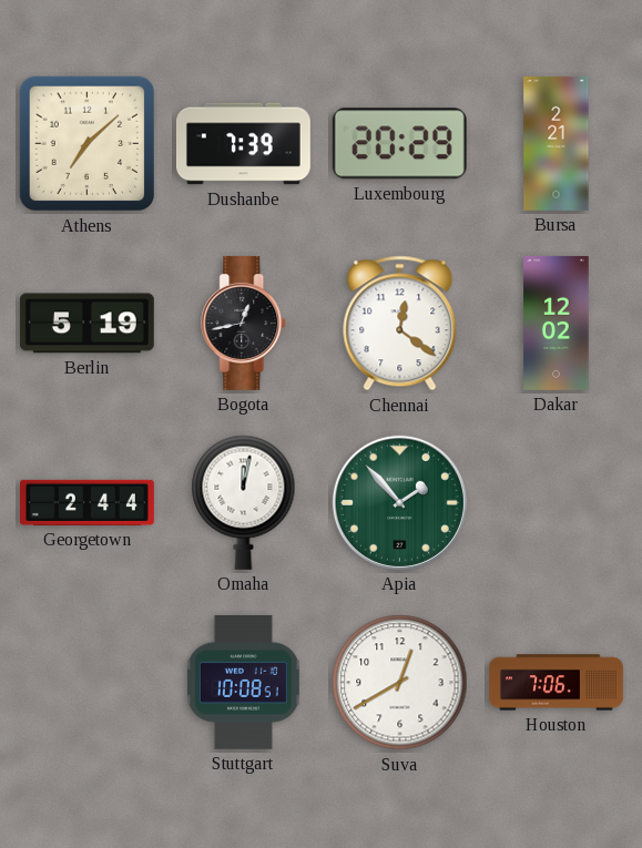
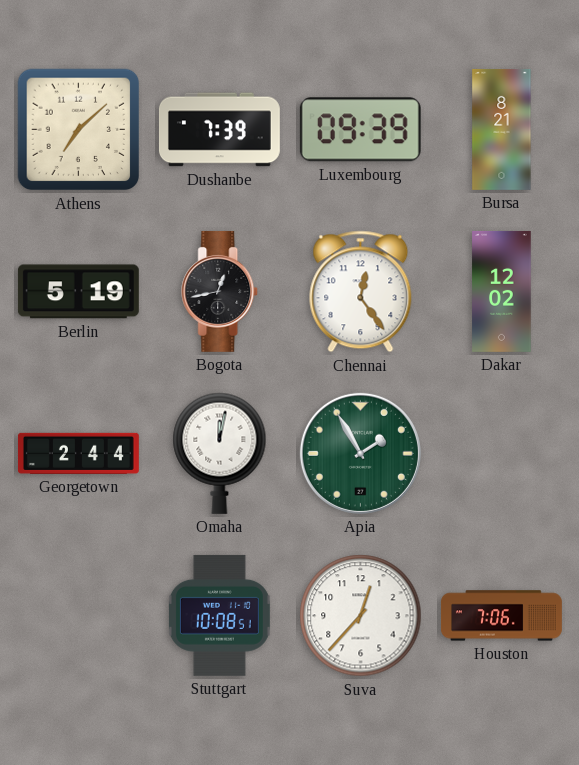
Luxembourg: 20:29 -> 09:39
Bursa: 2:21 -> 8:21
Chennai: 12:21 -> 12:24
Apia: 1:53 -> 1:55
Suva: 12:40 -> 12:37
